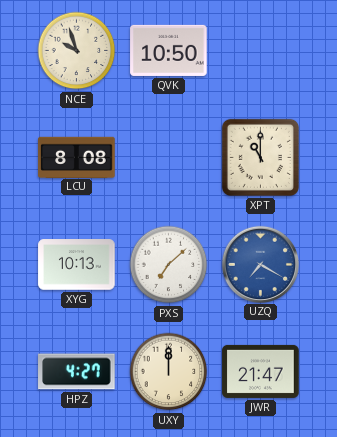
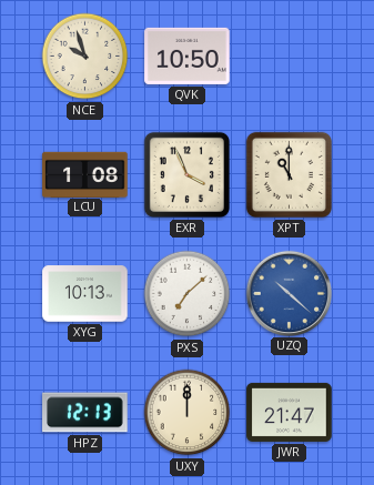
LCU: 8:08 -> 1:08
EXR: none -> 3:56
UZQ: 7:20 -> 10:22
HPZ: 4:27 -> 12:13
